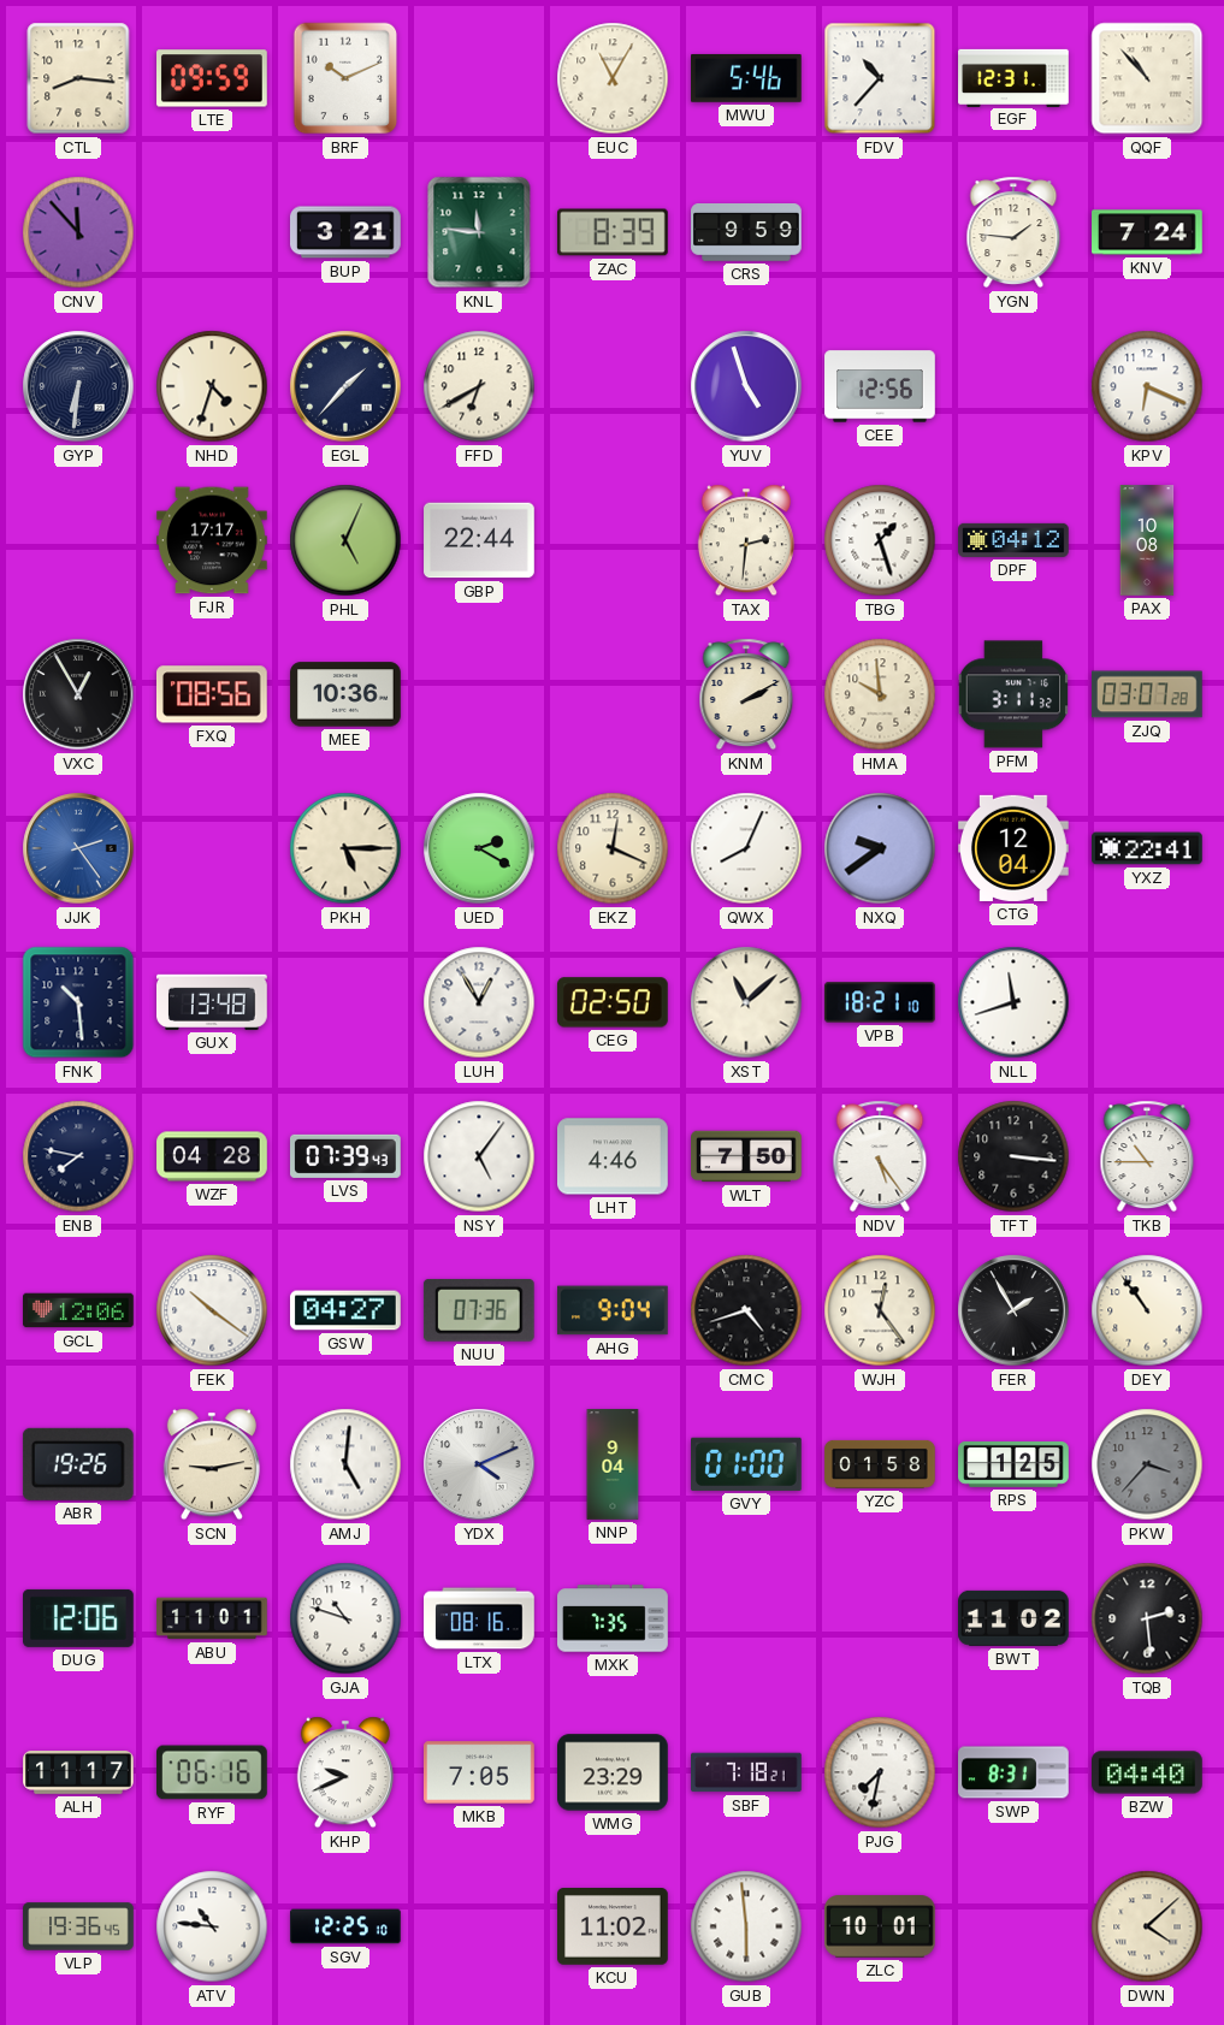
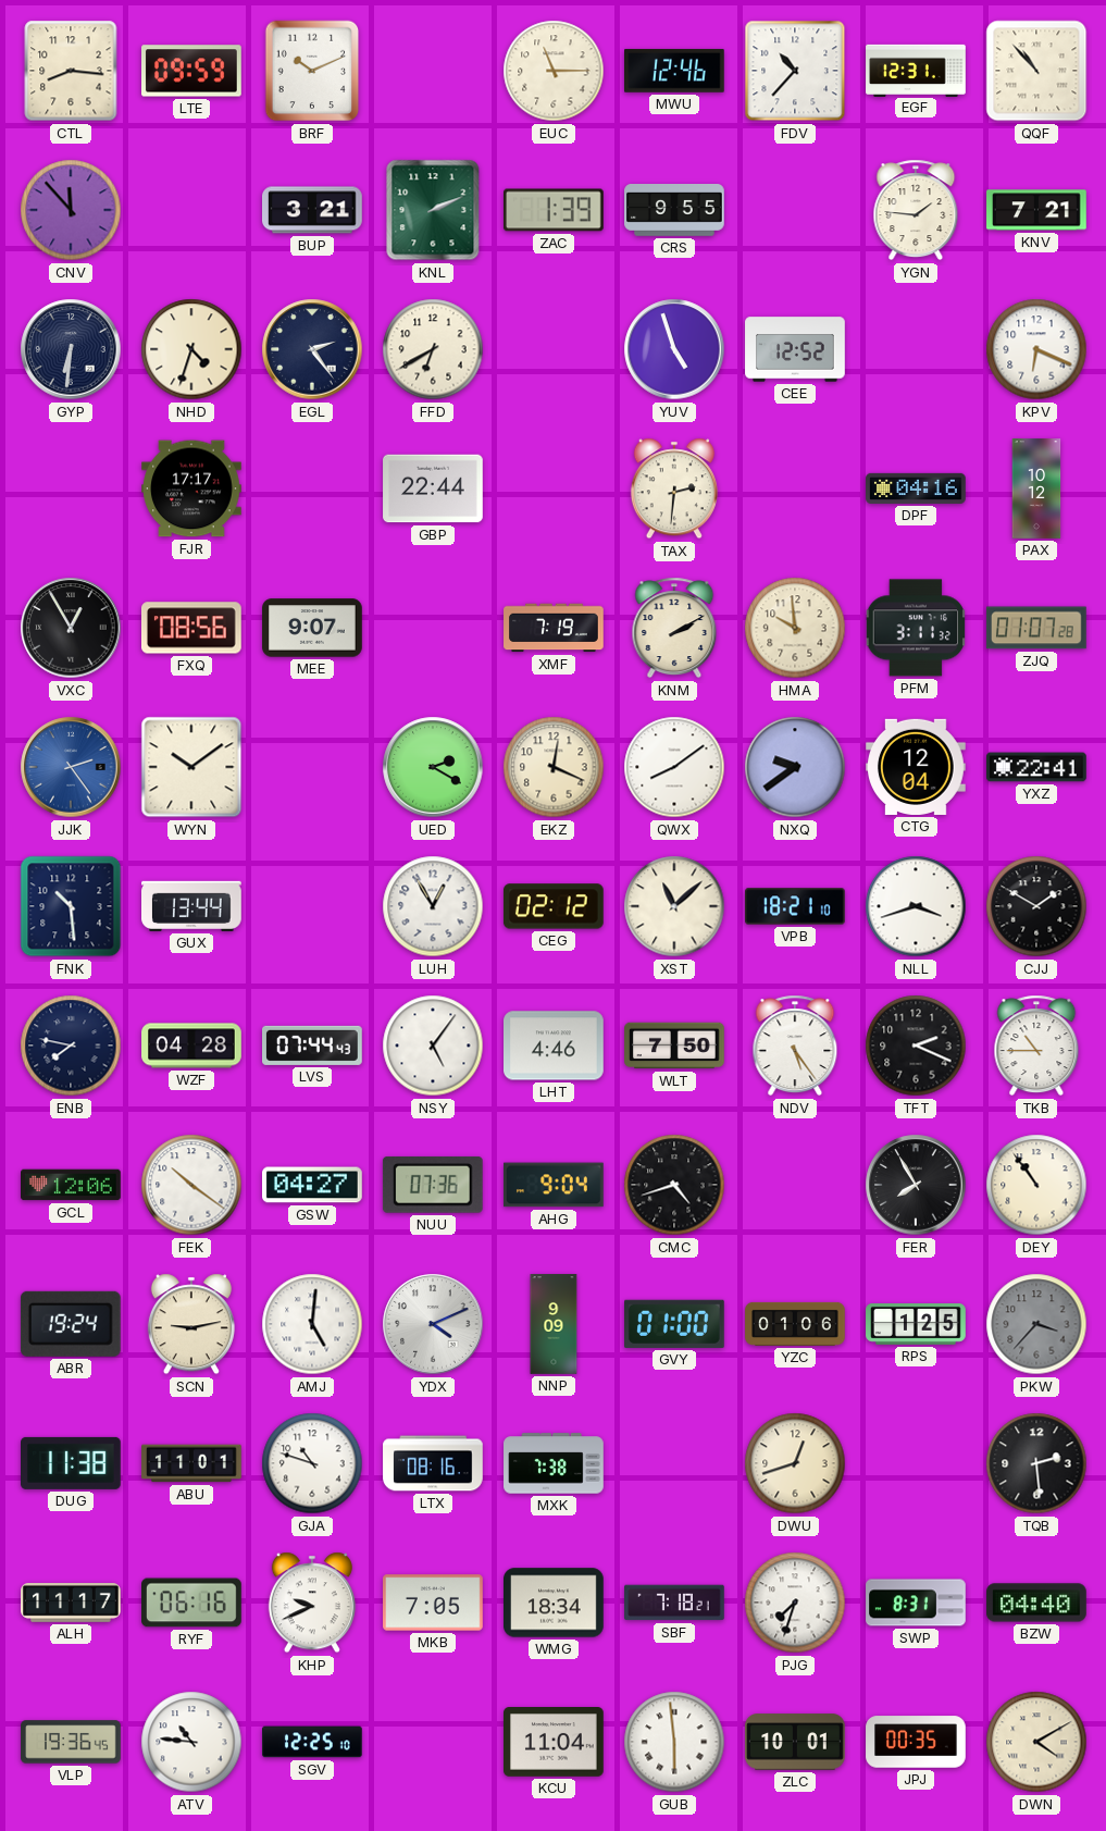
EUC: 11:05 -> 11:15
MWU: 5:46 -> 12:46
KNL: 11:46 -> 2:11
ZAC: 8:39 -> 1:39
CRS: 9:59 -> 9:55
KNV: 7:24 -> 7:21
EGL: 1:37 -> 2:24
CEE: 12:56 -> 12:52
PHL: 5:04 -> none
TBG: 1:27 -> none
DPF: 04:12 -> 04:16
PAX: 10:08 -> 10:12
MEE: 10:36 -> 9:07
XMF: none -> 7:19
ZJQ: 03:07 -> 01:07
WYN: none -> 10:09
PKH: 5:15 -> none
QWX: 8:04 -> 8:09
GUX: 13:48 -> 13:44
CEG: 02:50 -> 02:12
NLL: 11:42 -> 3:42
CJJ: none -> 1:50
LVS: 07:39 -> 07:44
TFT: 3:16 -> 2:19
WJH: 12:24 -> none
FER: 1:55 -> 7:55
ABR: 19:26 -> 19:24
NNP: 9:04 -> 9:09
YZC: 01:58 -> 01:06
DUG: 12:06 -> 11:38
MXK: 7:35 -> 7:38
DWU: none -> 12:42
BWT: 11:02 -> none
WMG: 23:29 -> 18:34
PJG: 7:32 -> 7:33
KCU: 11:02 -> 11:04
JPJ: none -> 00:35
DWN: 4:08 -> 4:10
